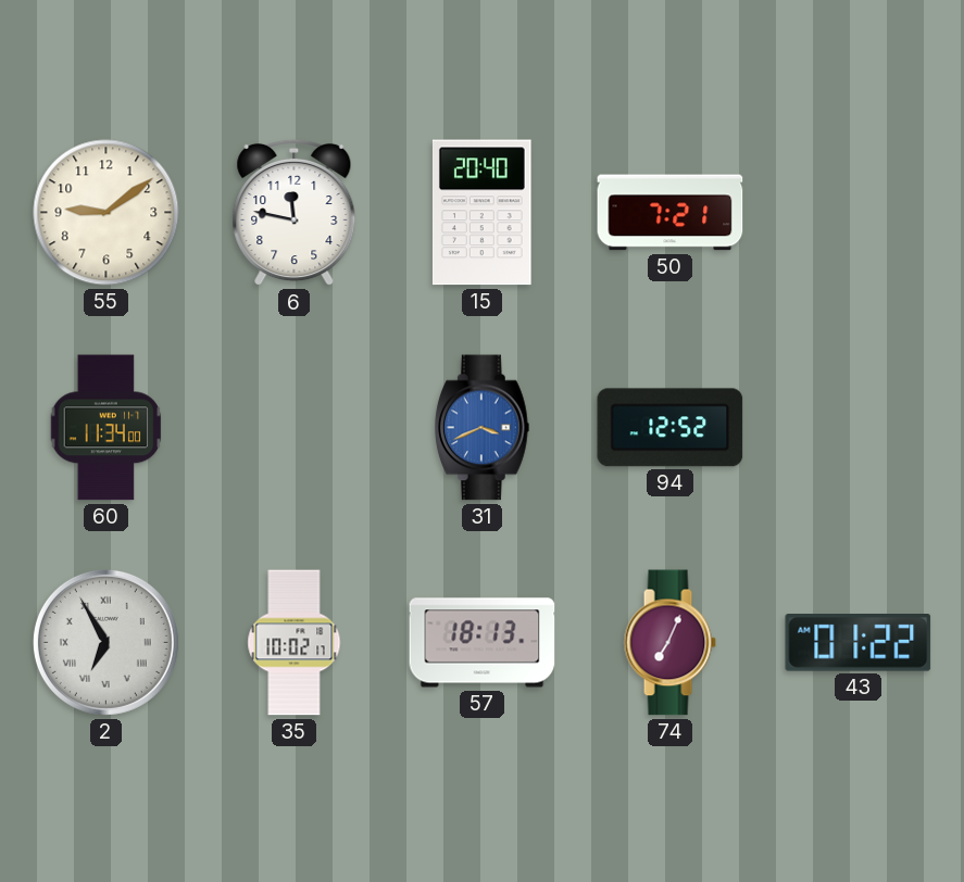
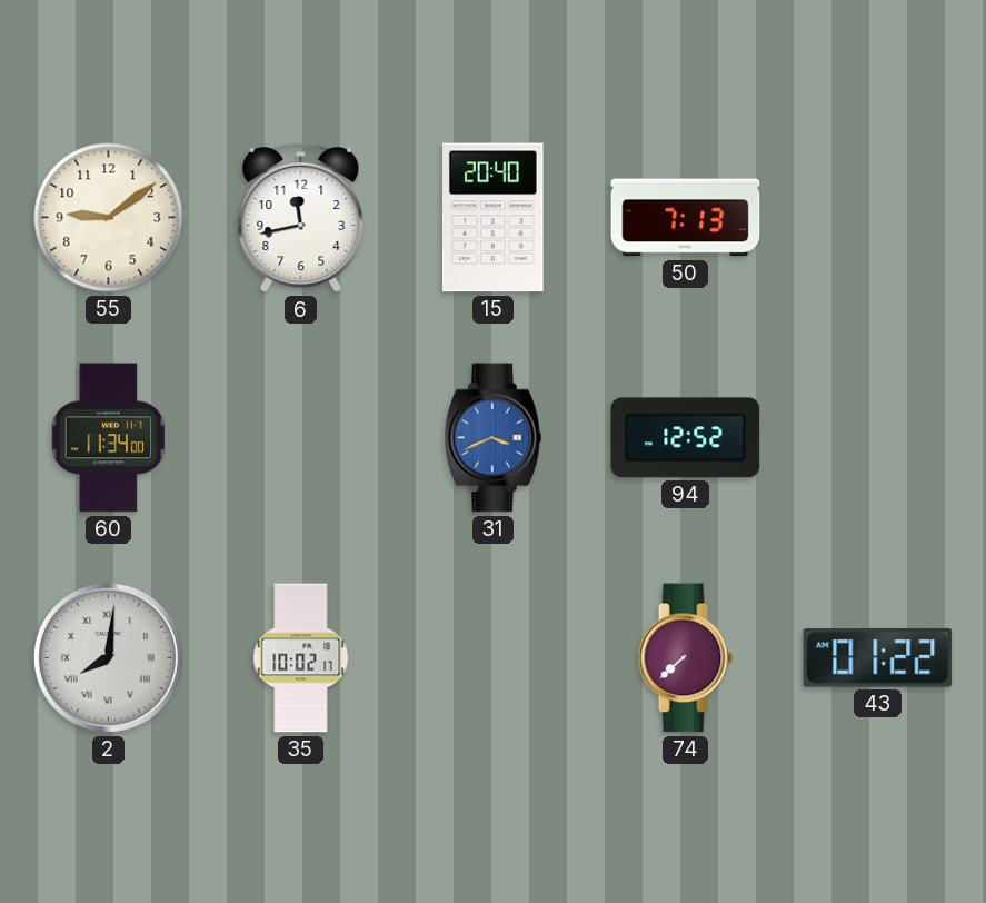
6: 11:47 -> 11:43
50: 7:21 -> 7:13
2: 6:55 -> 8:01
57: 18:13 -> none
74: 7:04 -> 7:38
